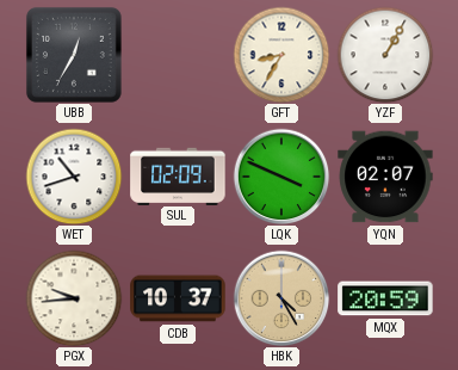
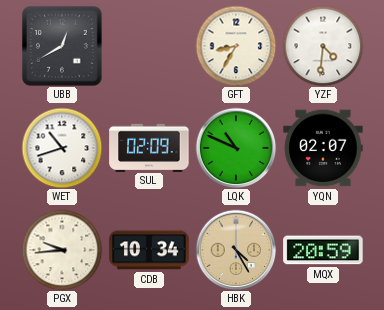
UBB: 12:35 -> 12:40
YZF: 1:05 -> 4:31
LQK: 3:49 -> 10:49
CDB: 10:37 -> 10:34
